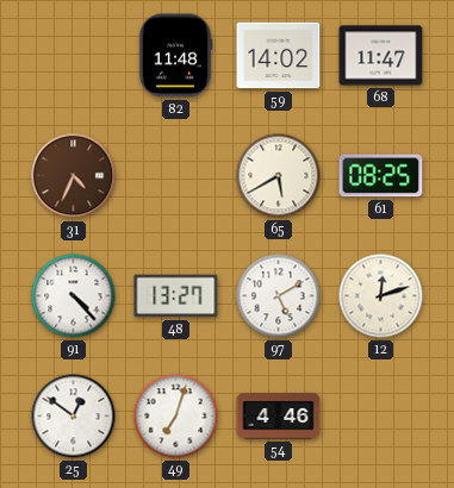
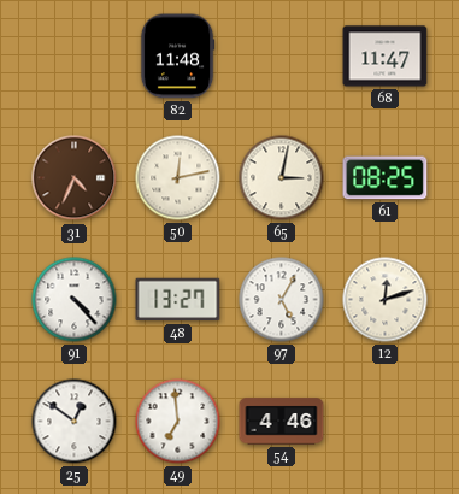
59: 14:02 -> none
50: none -> 12:13
65: 5:40 -> 3:02
97: 5:10 -> 5:05
49: 7:03 -> 6:59
